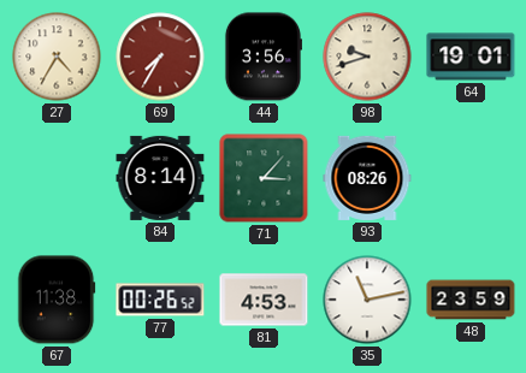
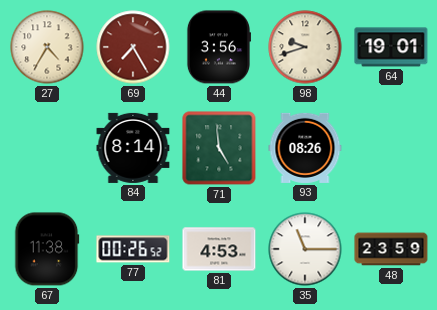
69: 7:35 -> 7:25
71: 3:07 -> 4:59
35: 11:13 -> 11:15
